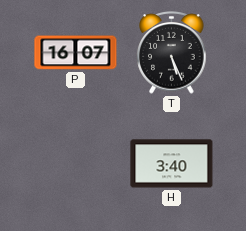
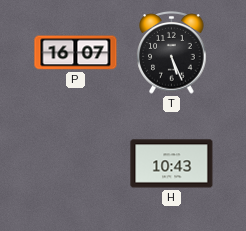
H: 3:40 -> 10:43
